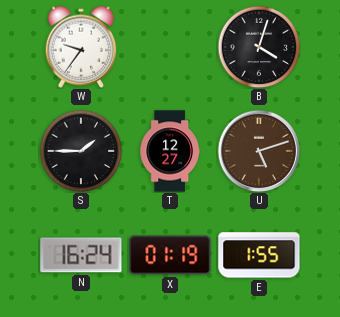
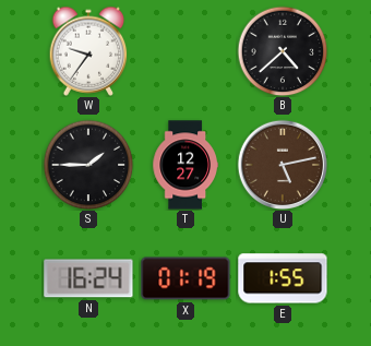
B: 4:03 -> 4:38
U: 5:12 -> 5:13
